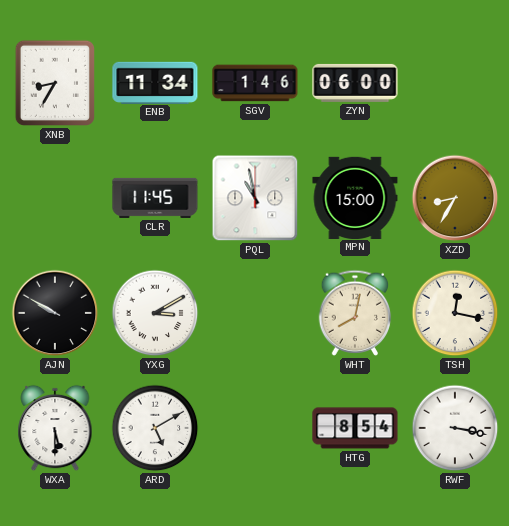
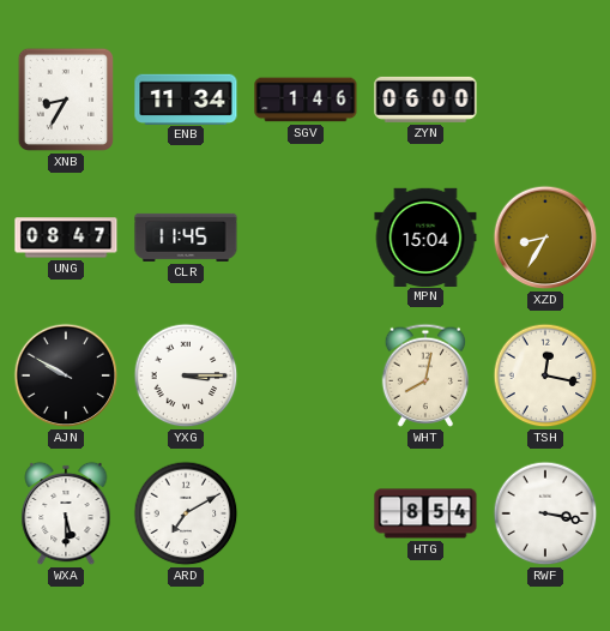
UNG: none -> 08:47
PQL: 10:58 -> none
MPN: 15:00 -> 15:04
YXG: 3:10 -> 3:15
ARD: 5:10 -> 7:10
